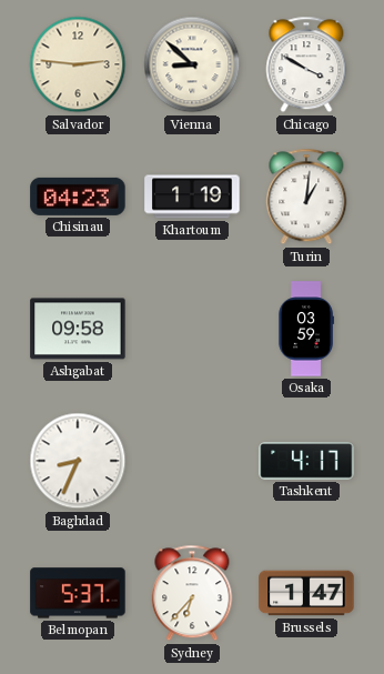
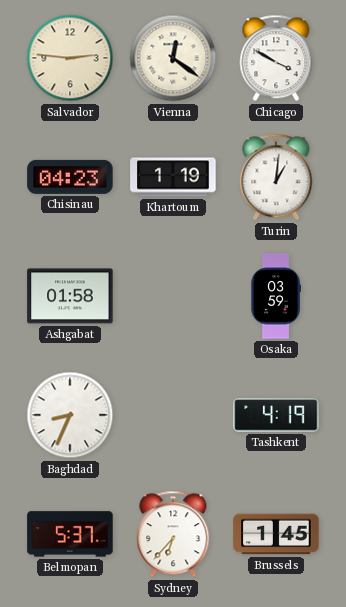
Vienna: 8:52 -> 12:21
Ashgabat: 09:58 -> 01:58
Tashkent: 4:17 -> 4:19
Brussels: 1:47 -> 1:45
